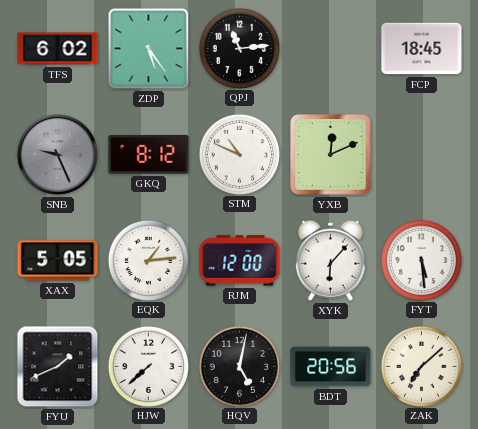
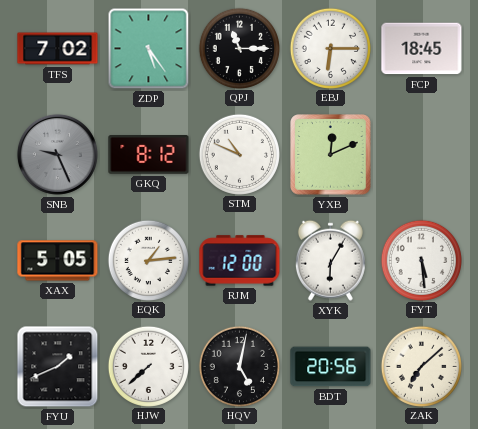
TFS: 6:02 -> 7:02
QPJ: 11:14 -> 11:15
EBJ: none -> 6:15
XYK: 6:07 -> 6:05
